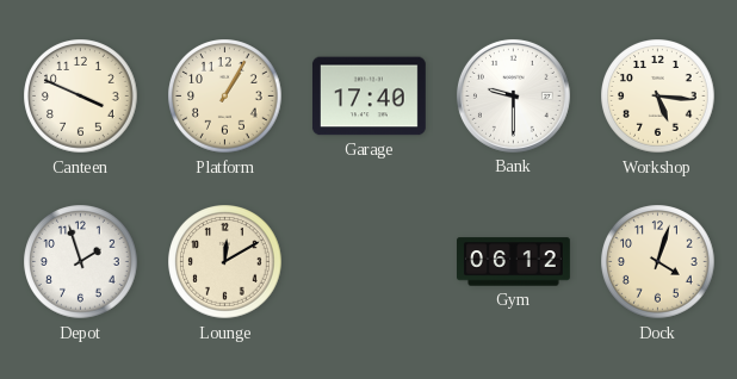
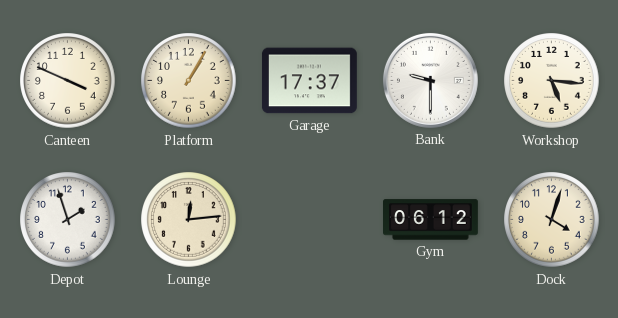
Garage: 17:40 -> 17:37
Lounge: 12:10 -> 12:14
